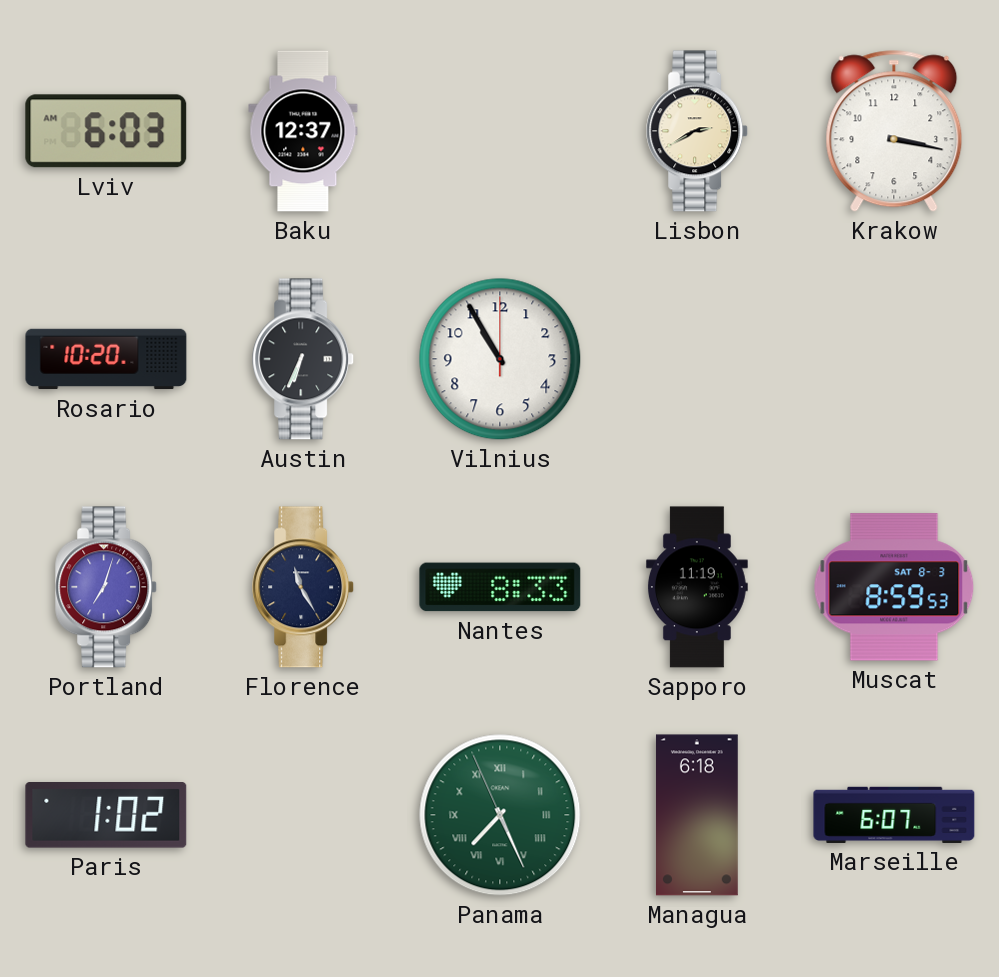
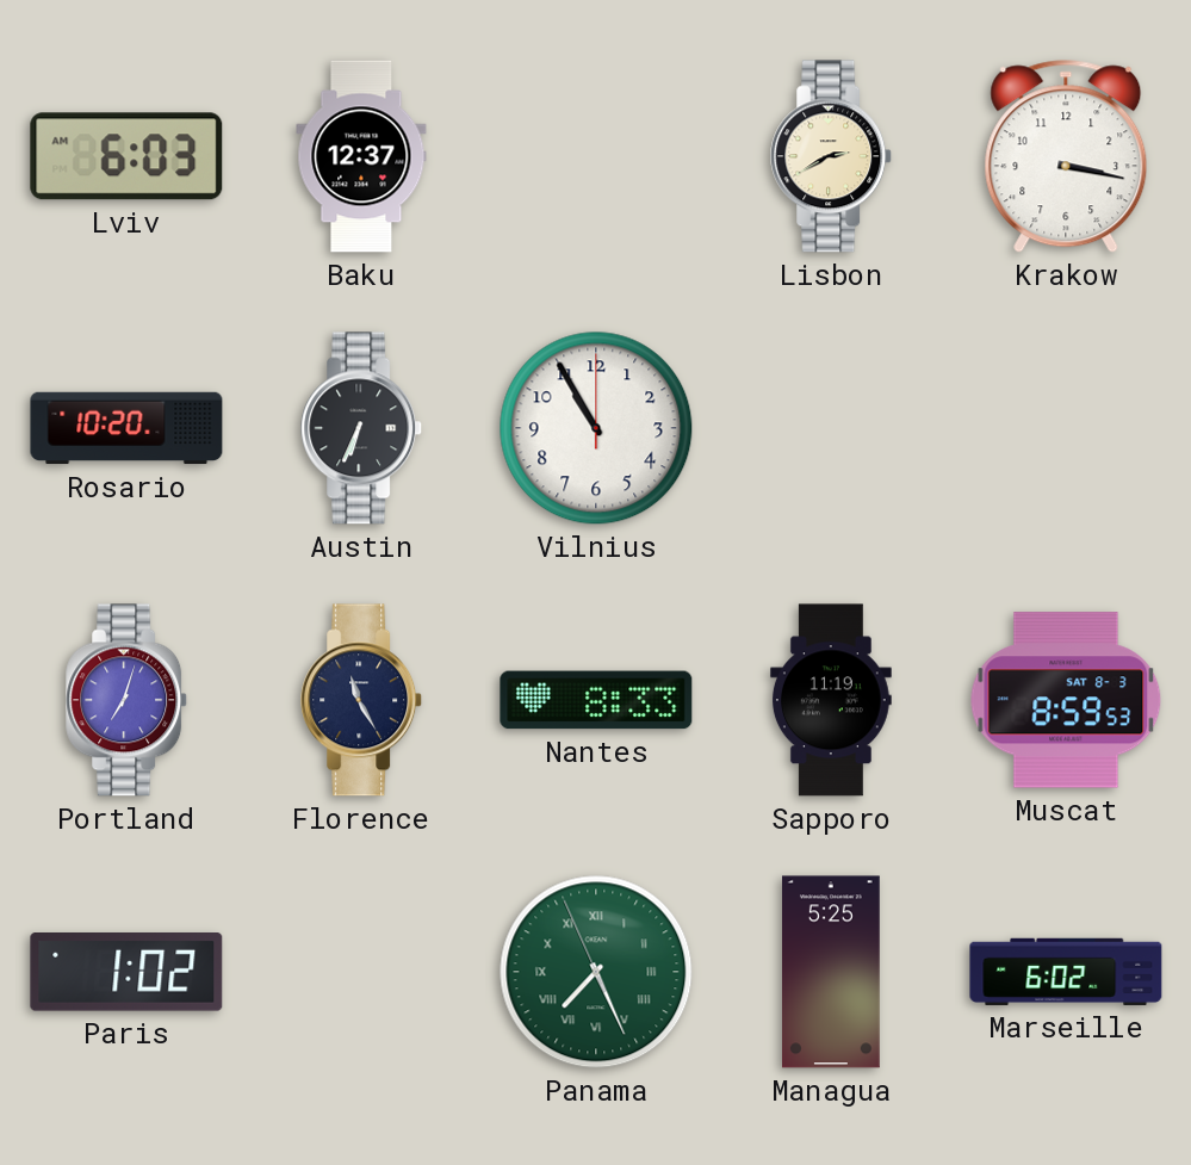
Managua: 6:18 -> 5:25
Marseille: 6:07 -> 6:02
